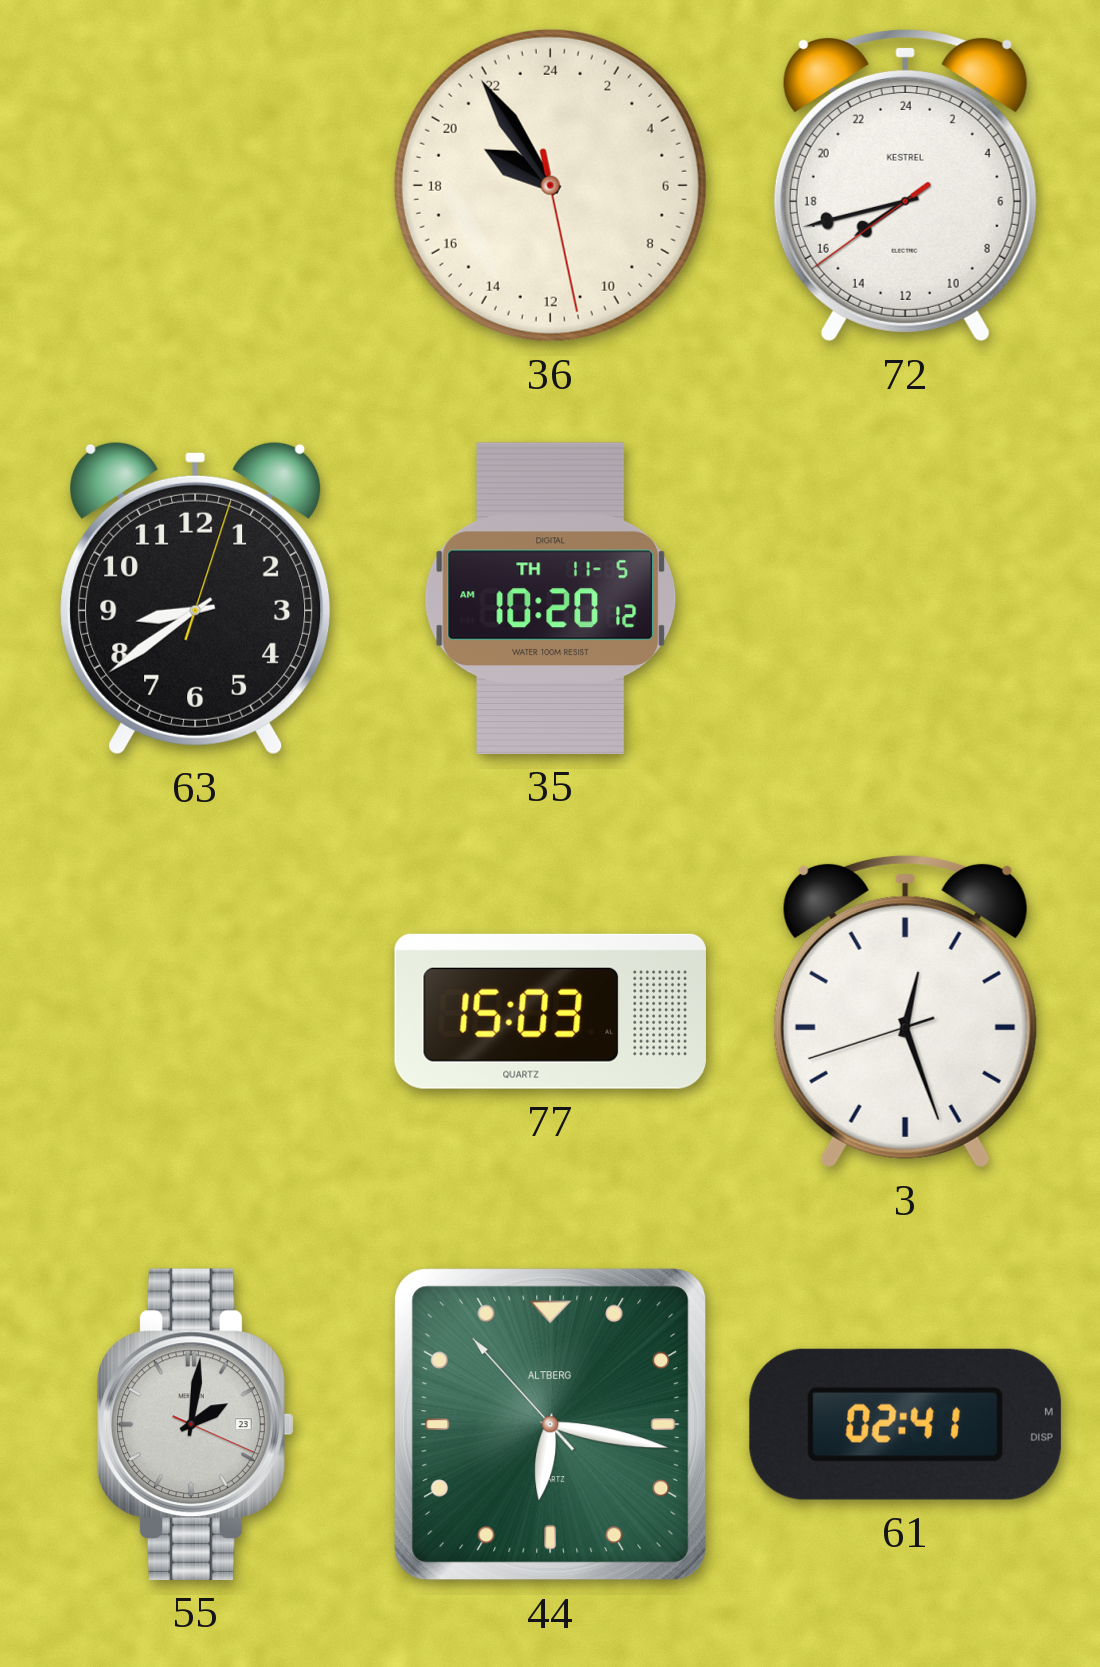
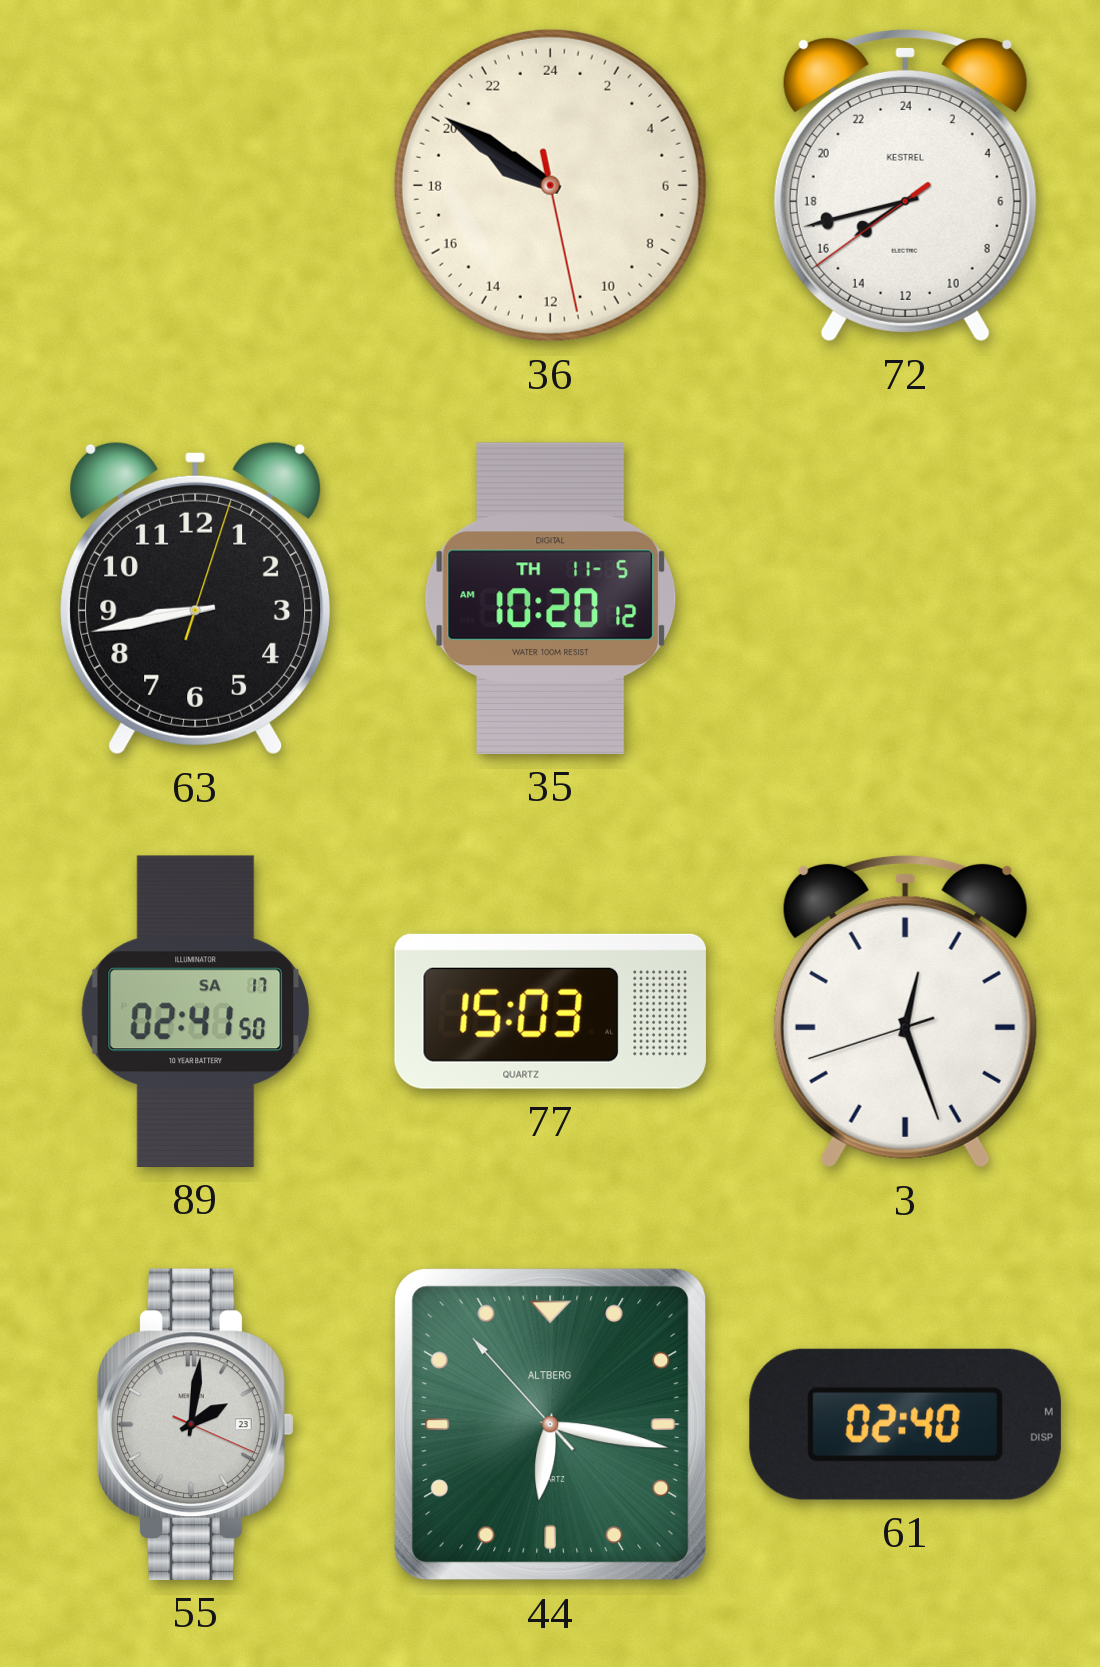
36: 19:54 -> 19:50
63: 8:39 -> 8:43
89: none -> 02:41
61: 02:41 -> 02:40
